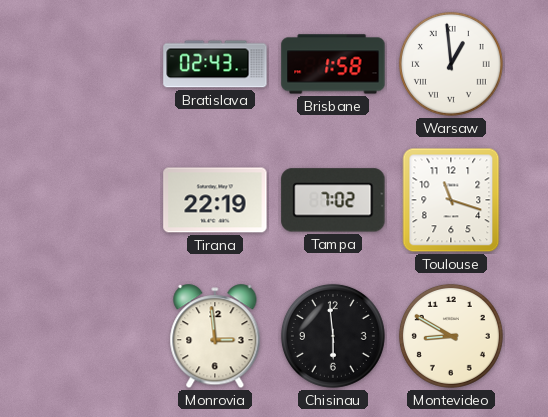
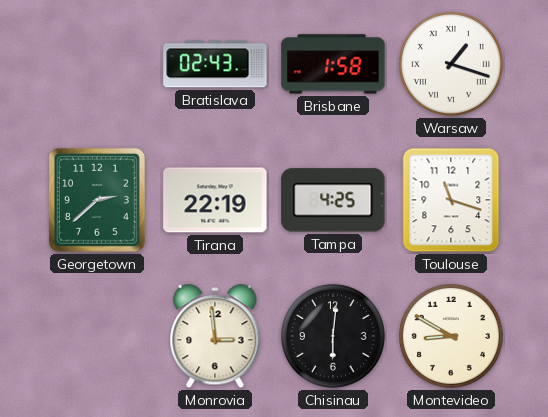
Warsaw: 12:59 -> 1:18
Georgetown: none -> 2:38
Tampa: 7:02 -> 4:25
Chisinau: 5:59 -> 6:01
